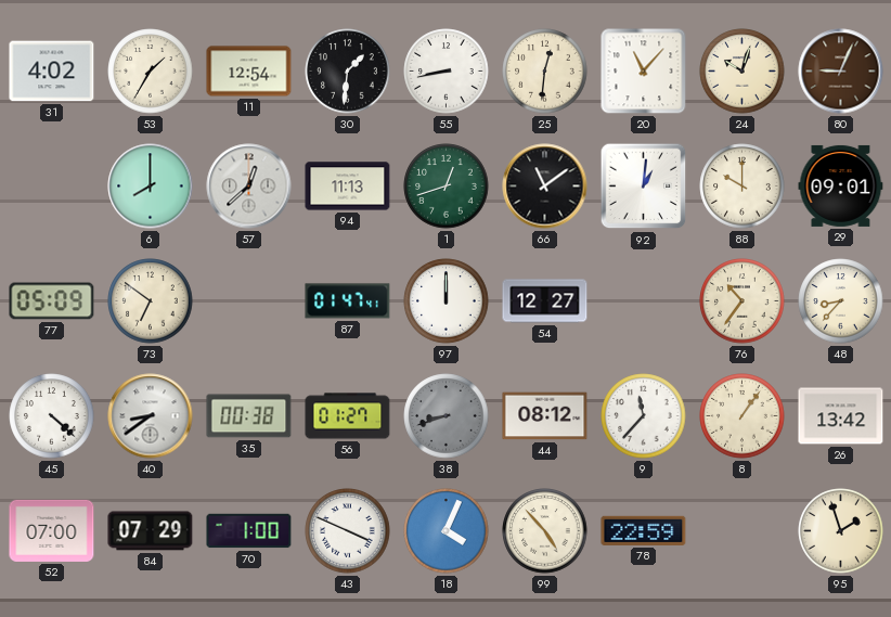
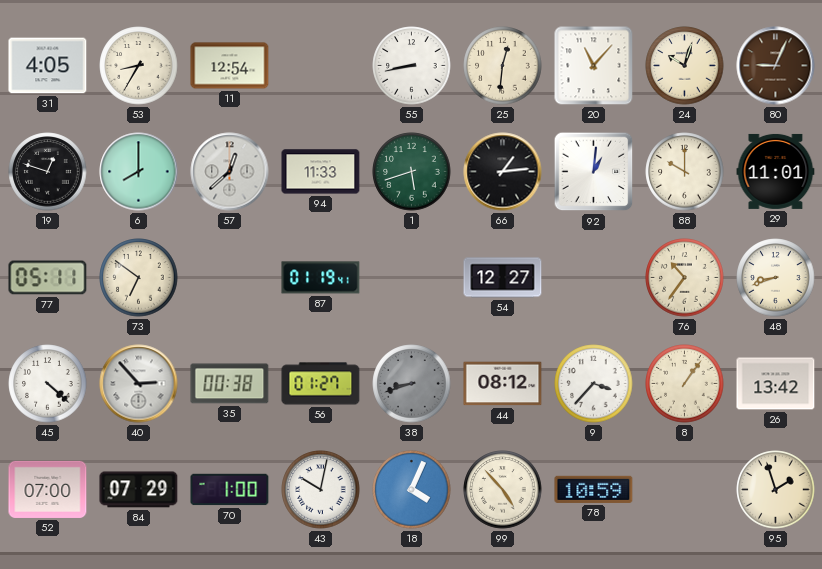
31: 4:02 -> 4:05
53: 1:35 -> 8:35
30: 1:31 -> none
19: none -> 12:48
94: 11:13 -> 11:33
1: 12:42 -> 5:42
66: 11:09 -> 1:14
29: 09:01 -> 11:01
77: 05:09 -> 05:11
87: 01:47 -> 01:19
97: 12:00 -> none
48: 8:37 -> 8:42
40: 8:39 -> 2:53
9: 11:37 -> 3:37
43: 3:49 -> 10:02
78: 22:59 -> 10:59
